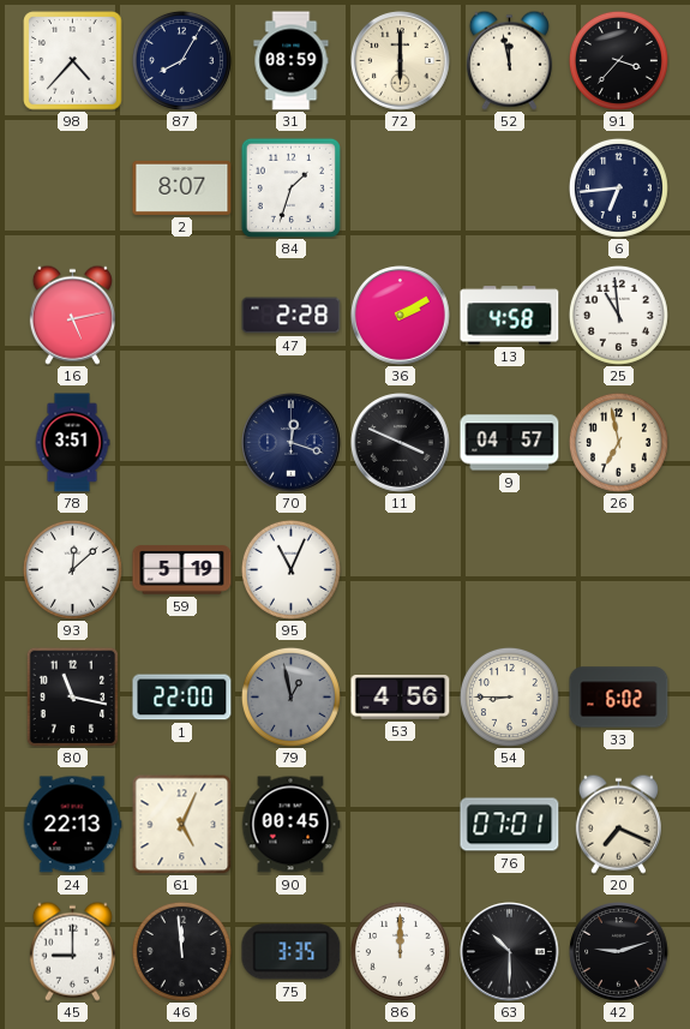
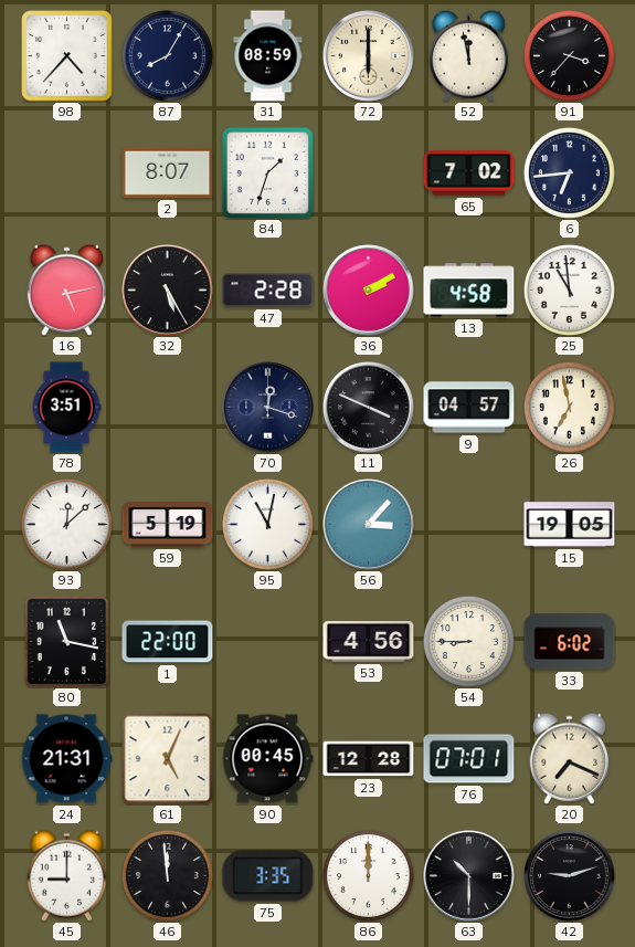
65: none -> 7:02
32: none -> 5:25
95: 11:04 -> 11:02
56: none -> 3:07
15: none -> 19:05
79: 12:58 -> none
24: 22:13 -> 21:31
23: none -> 12:28
